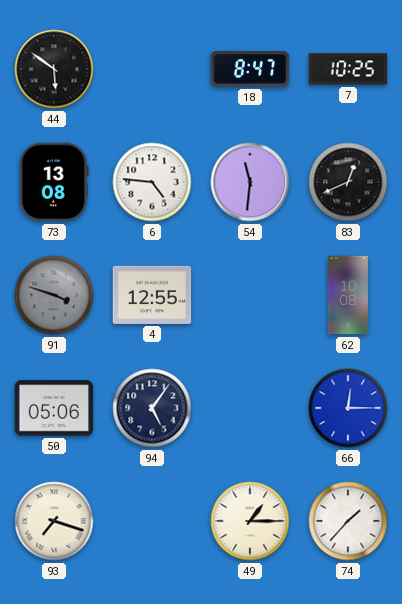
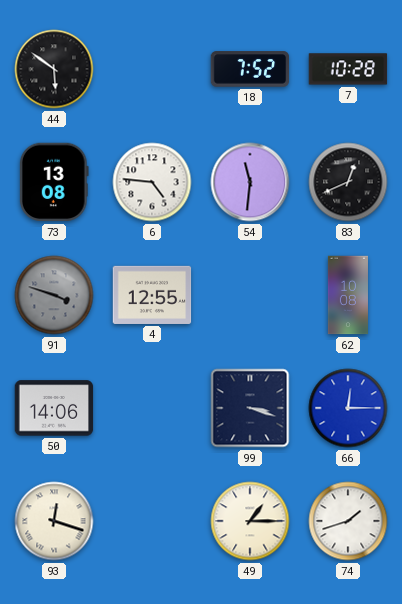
18: 8:47 -> 7:52
7: 10:25 -> 10:28
50: 05:06 -> 14:06
94: 5:06 -> none
99: none -> 3:18
93: 7:18 -> 12:18
74: 1:37 -> 1:42
